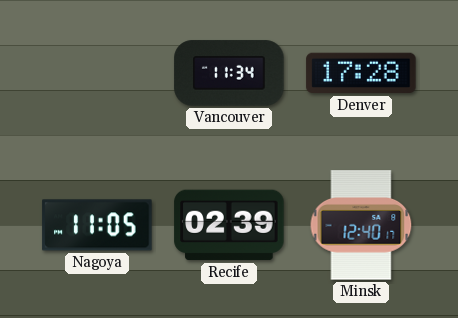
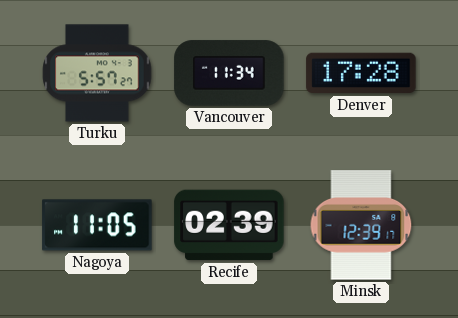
Turku: none -> 5:57
Minsk: 12:40 -> 12:39
